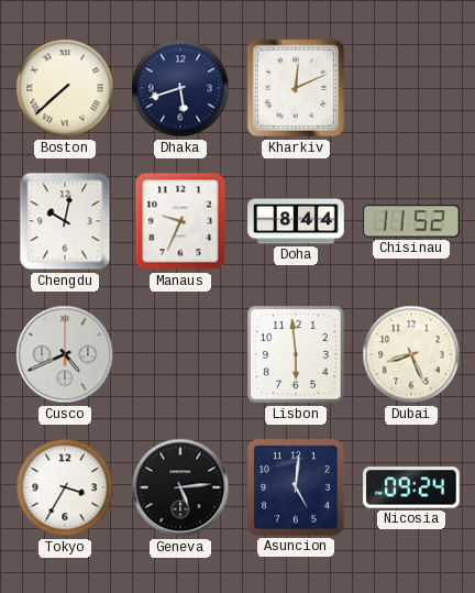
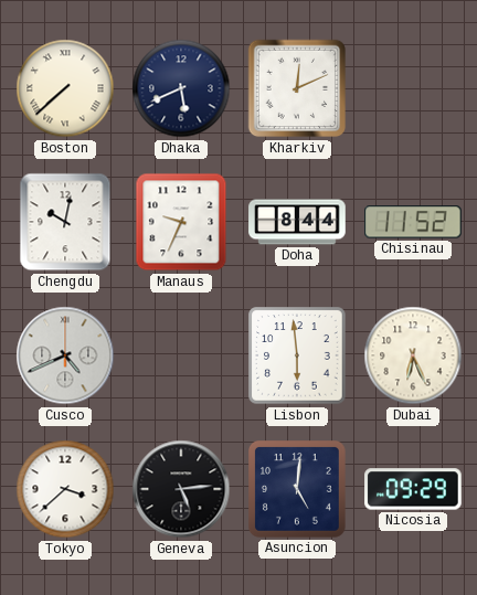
Dhaka: 5:42 -> 5:41
Dubai: 8:26 -> 6:26
Tokyo: 3:35 -> 3:38
Nicosia: 09:24 -> 09:29
